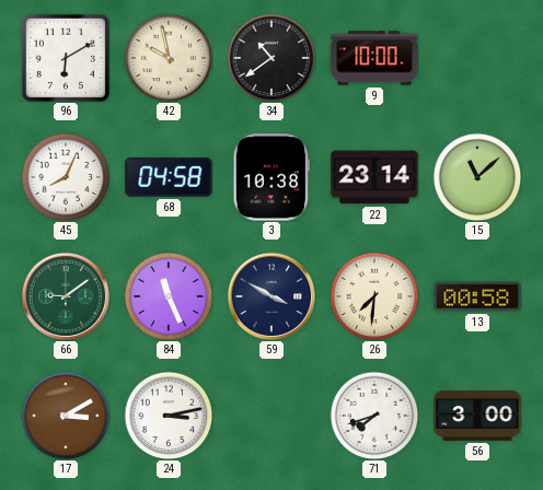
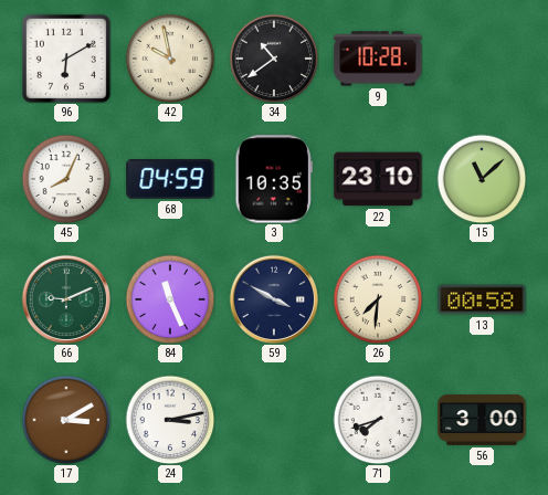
9: 10:00 -> 10:28
68: 04:58 -> 04:59
3: 10:38 -> 10:35
22: 23:14 -> 23:10
66: 9:09 -> 9:11
